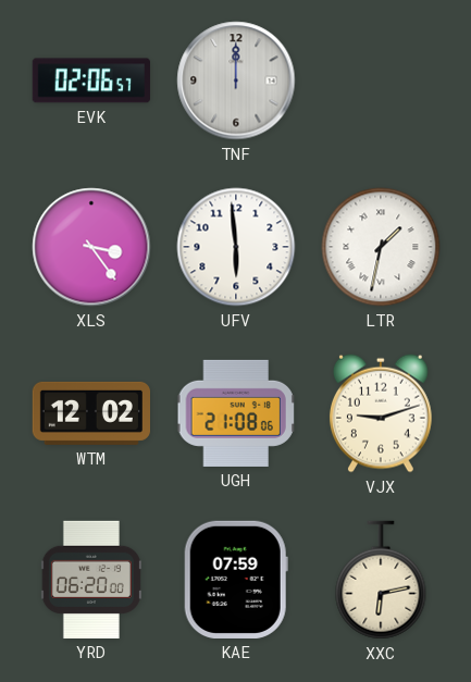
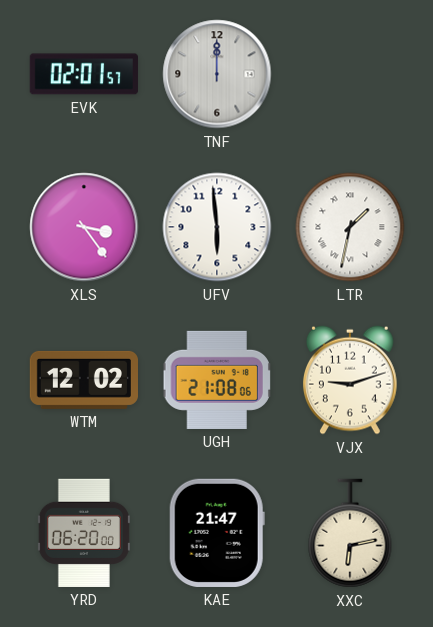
EVK: 02:06 -> 02:01
KAE: 07:59 -> 21:47
